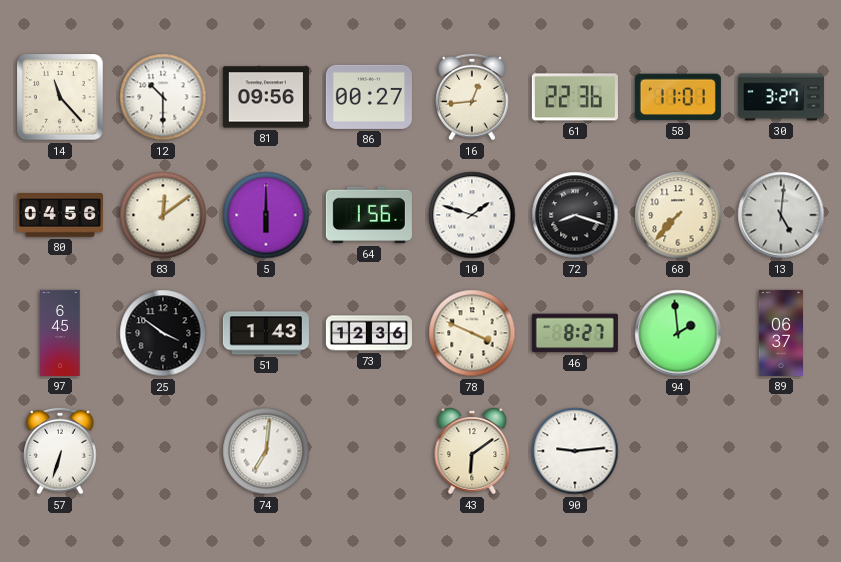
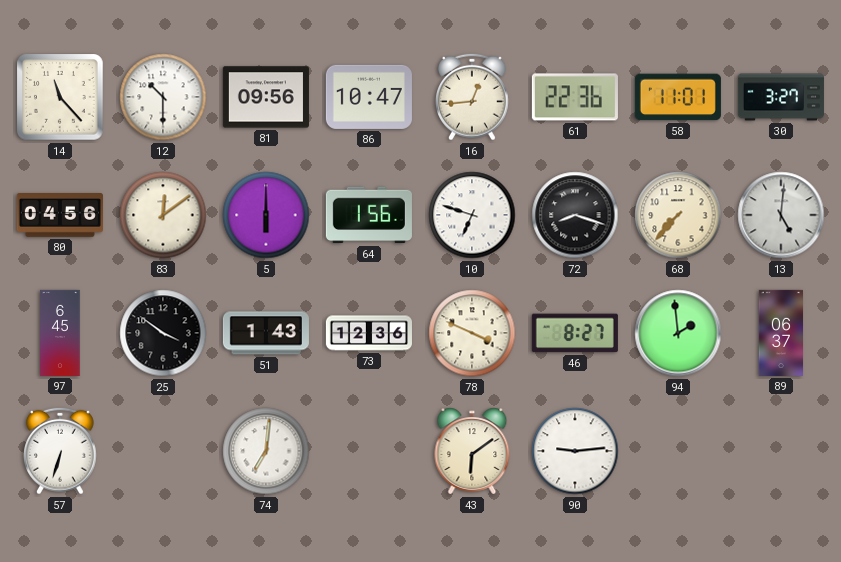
86: 00:27 -> 10:47
10: 1:48 -> 6:48
